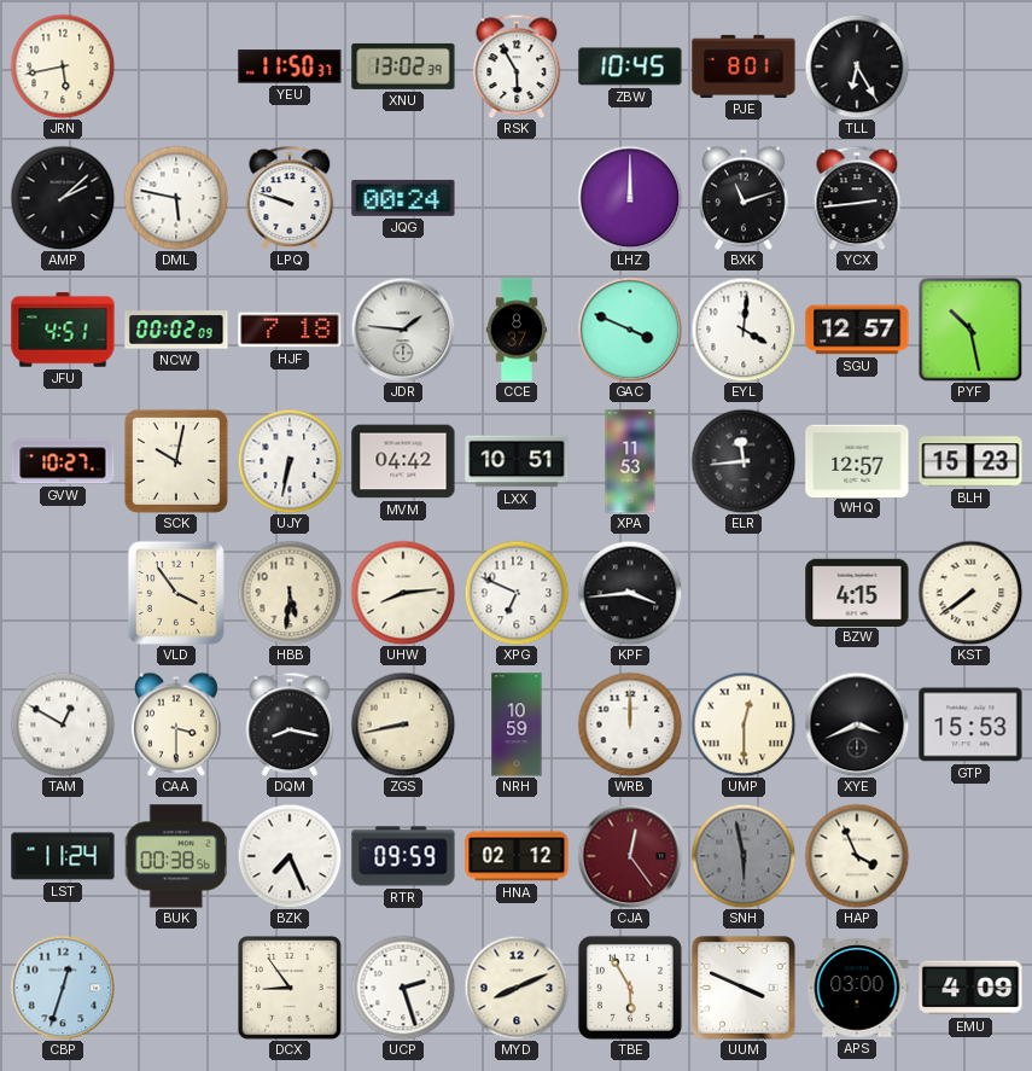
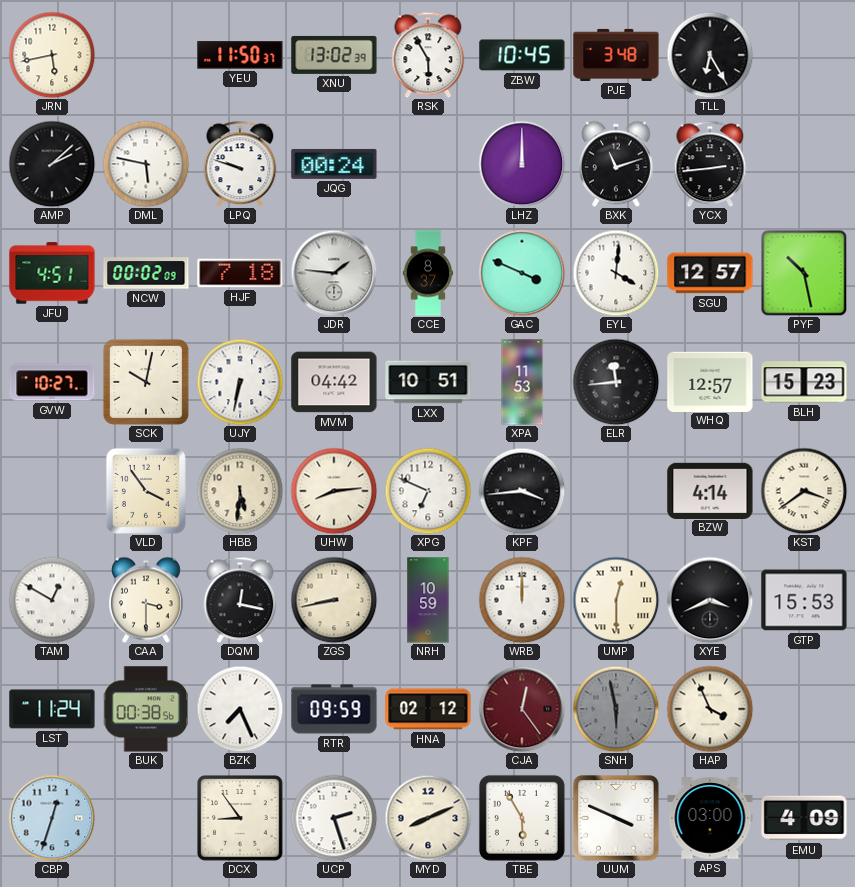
PJE: 8:01 -> 3:48
BZW: 4:15 -> 4:14
KST: 7:39 -> 3:39
DQM: 8:17 -> 12:17
